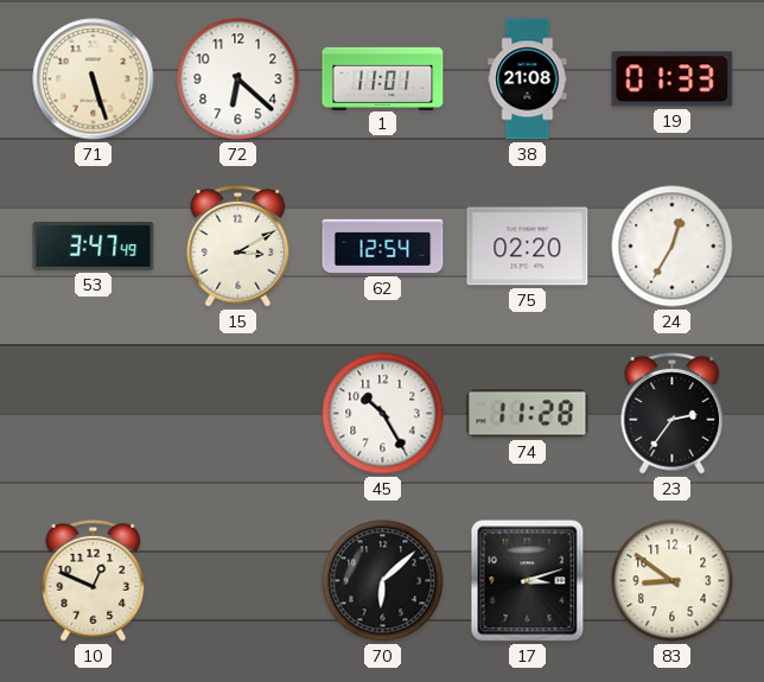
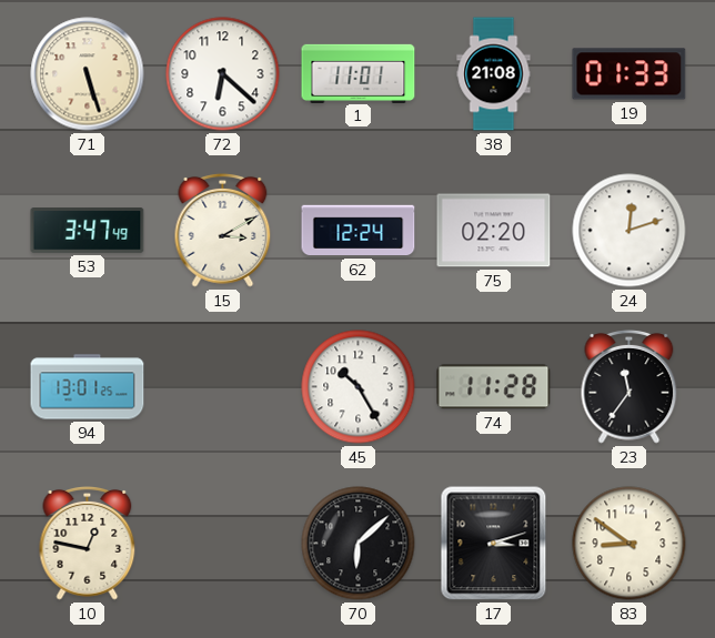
62: 12:54 -> 12:24
24: 12:35 -> 12:12
94: none -> 13:01
23: 2:36 -> 11:36
10: 12:49 -> 12:47
